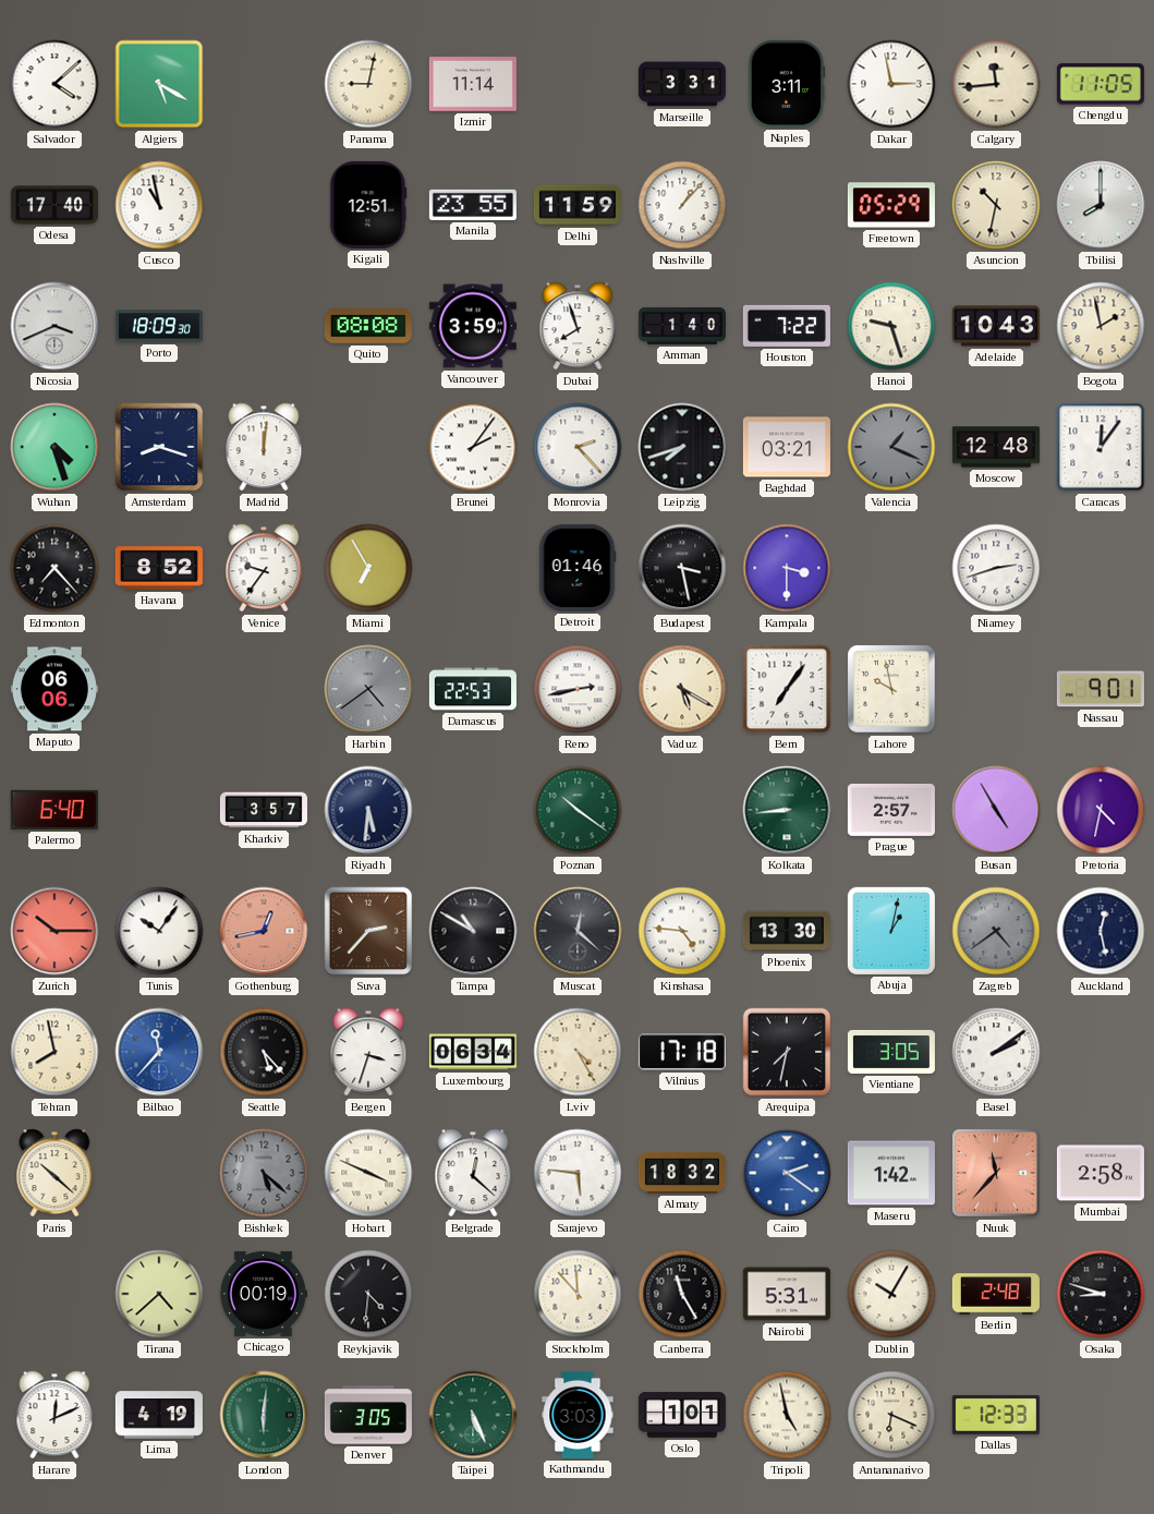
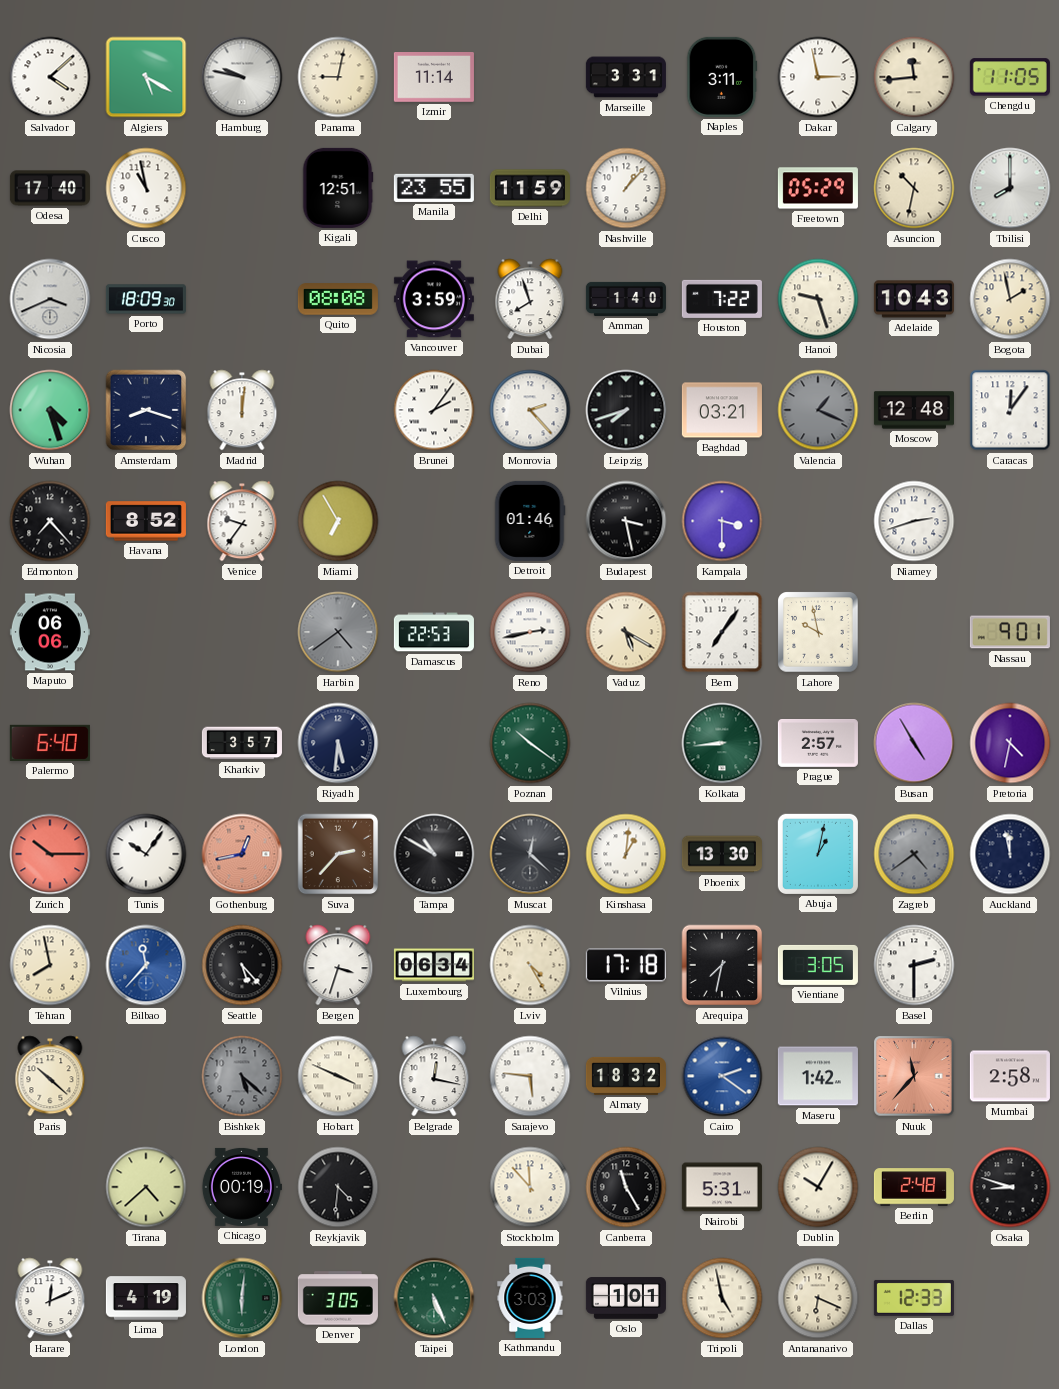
Hamburg: none -> 9:47
Kinshasa: 4:46 -> 1:01
Auckland: 12:28 -> 11:58
Basel: 2:09 -> 2:30
Belgrade: 12:22 -> 12:17
